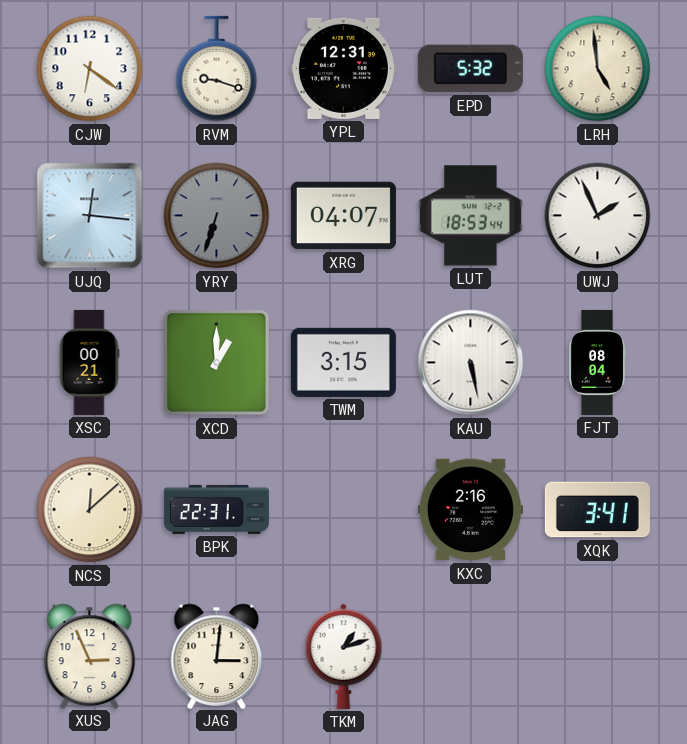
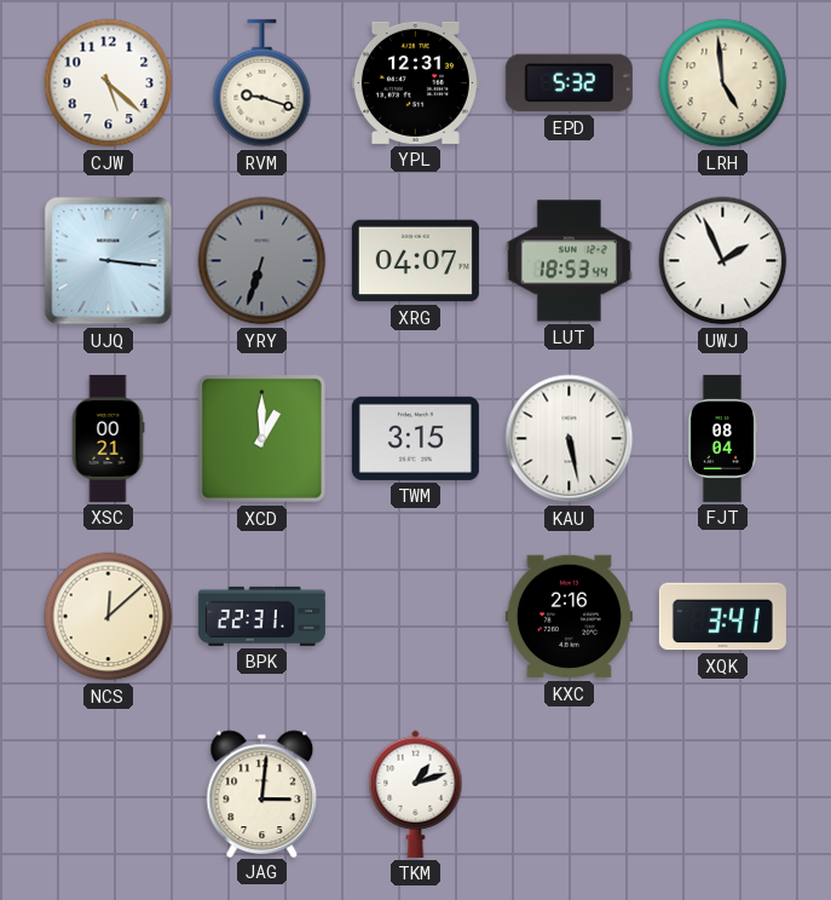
CJW: 6:21 -> 5:22
UJQ: 12:16 -> 3:16
XUS: 2:56 -> none
